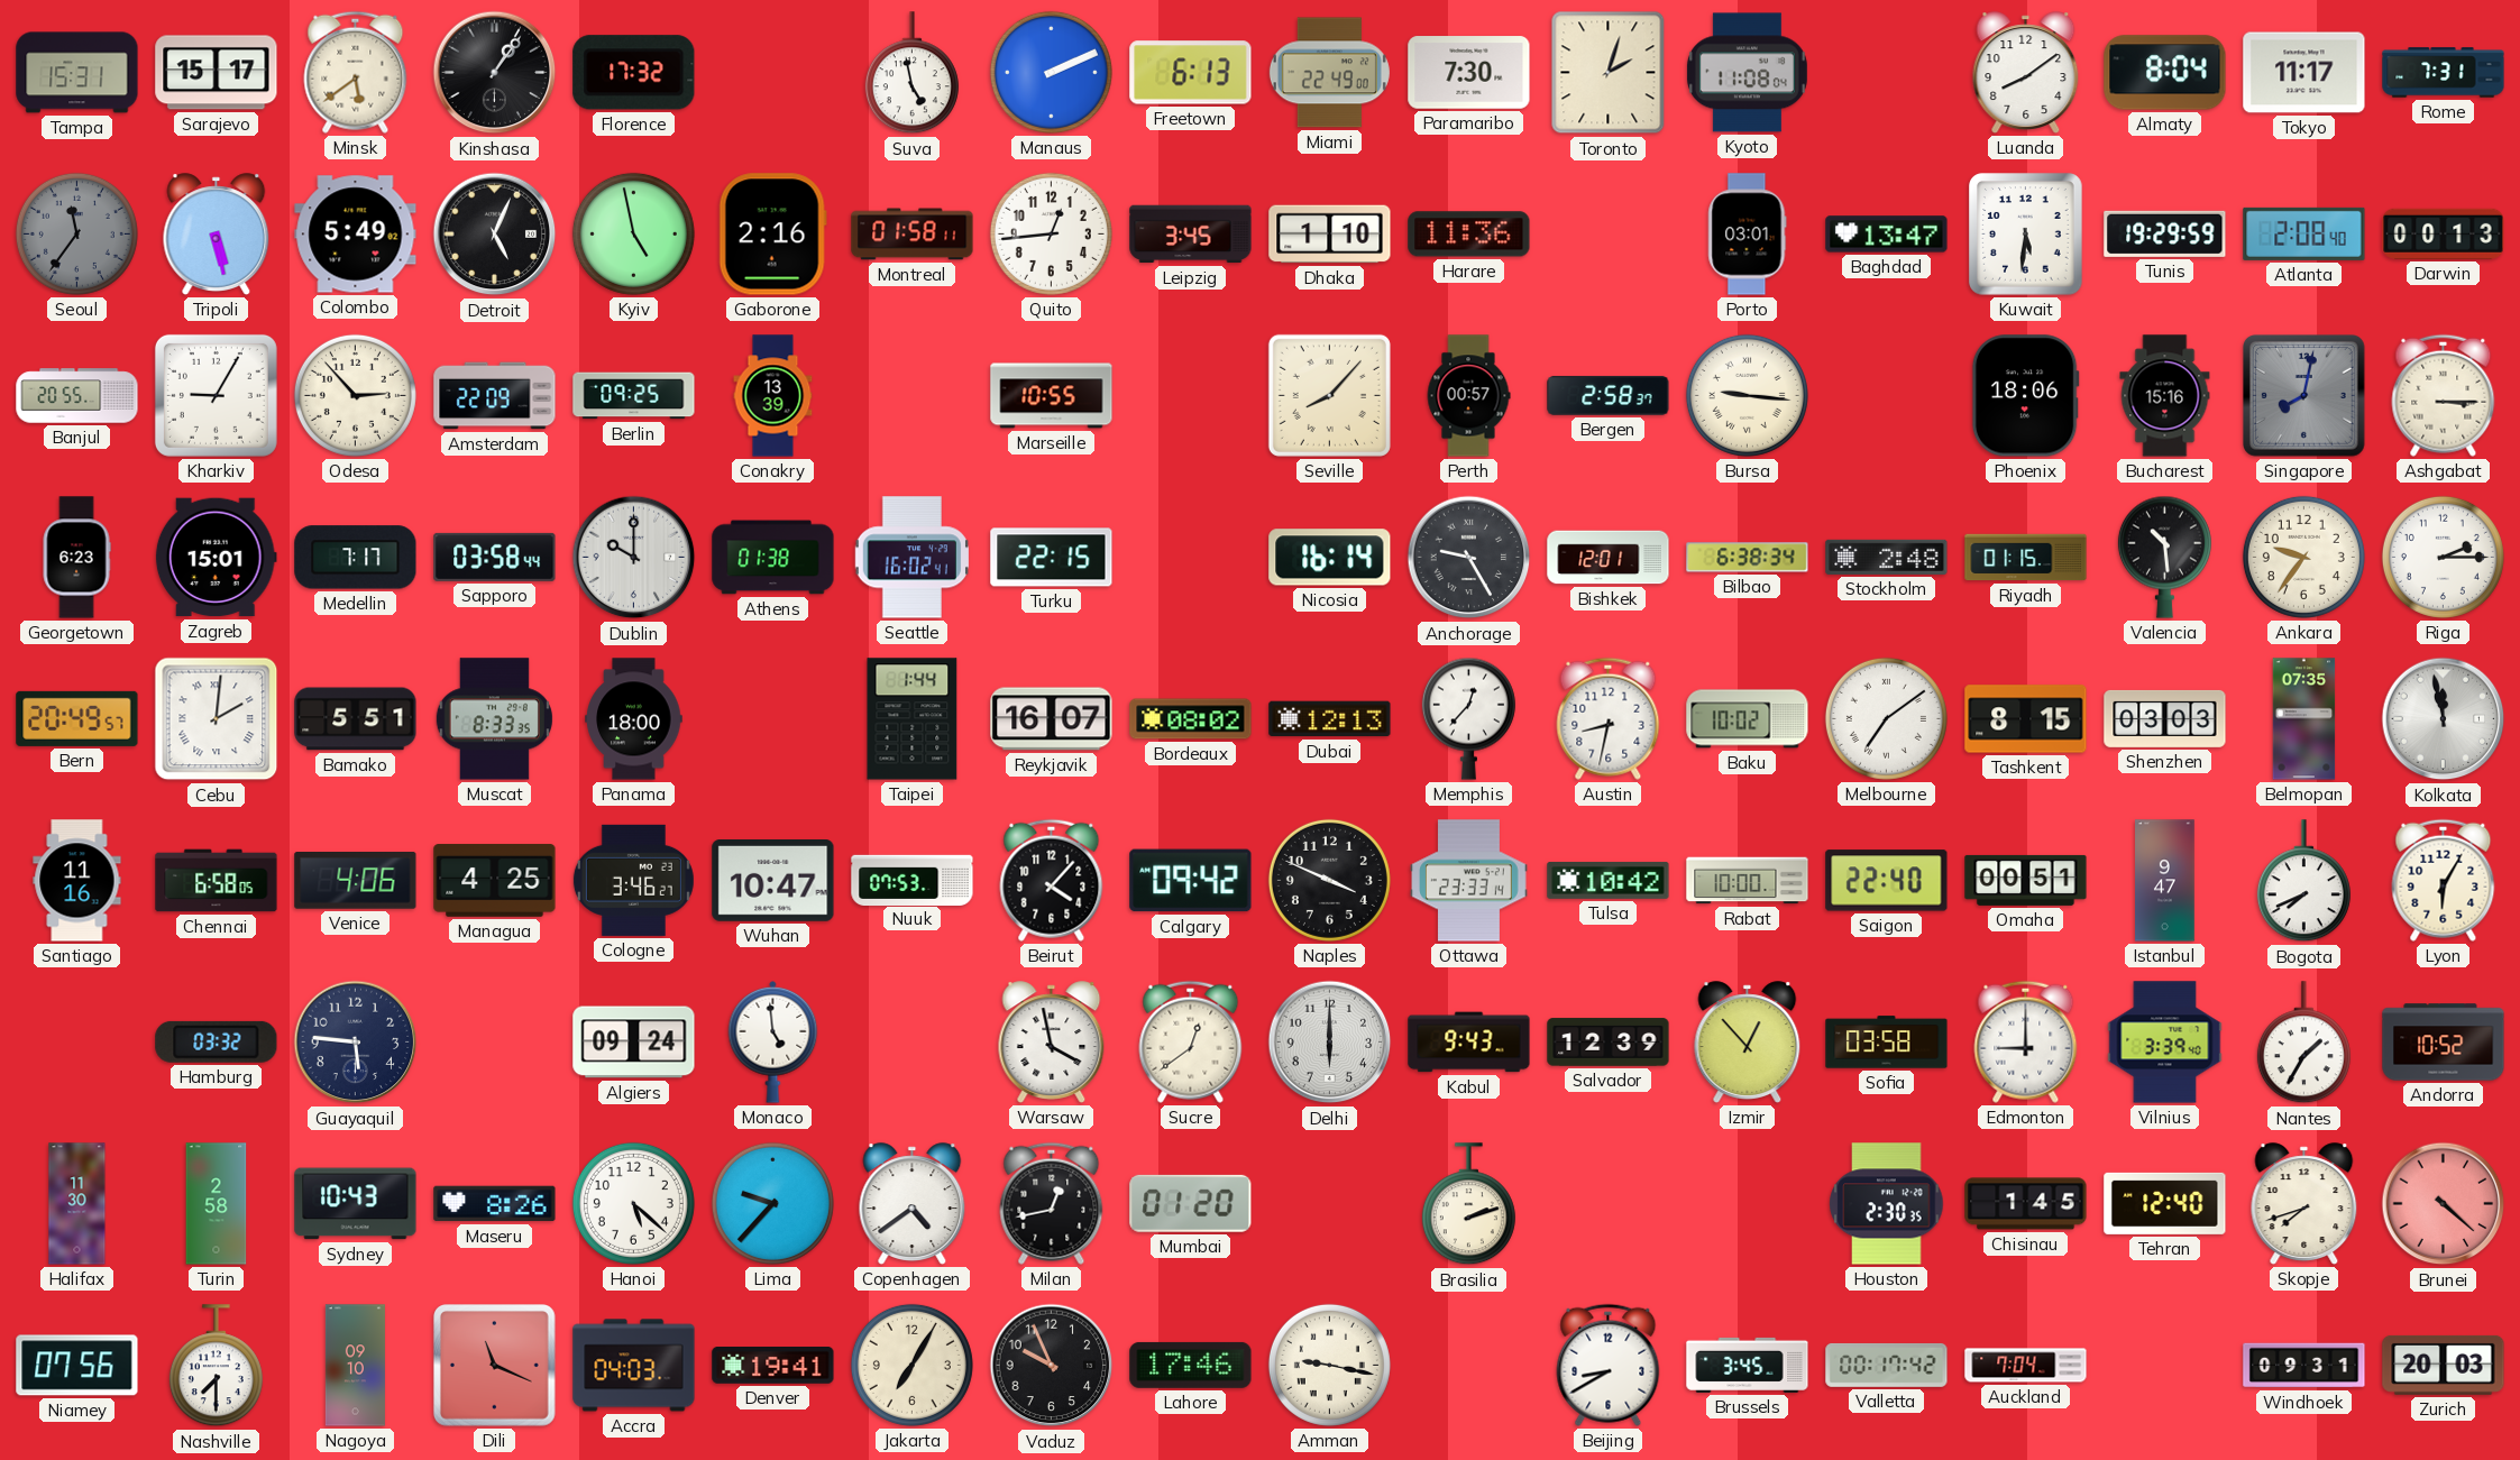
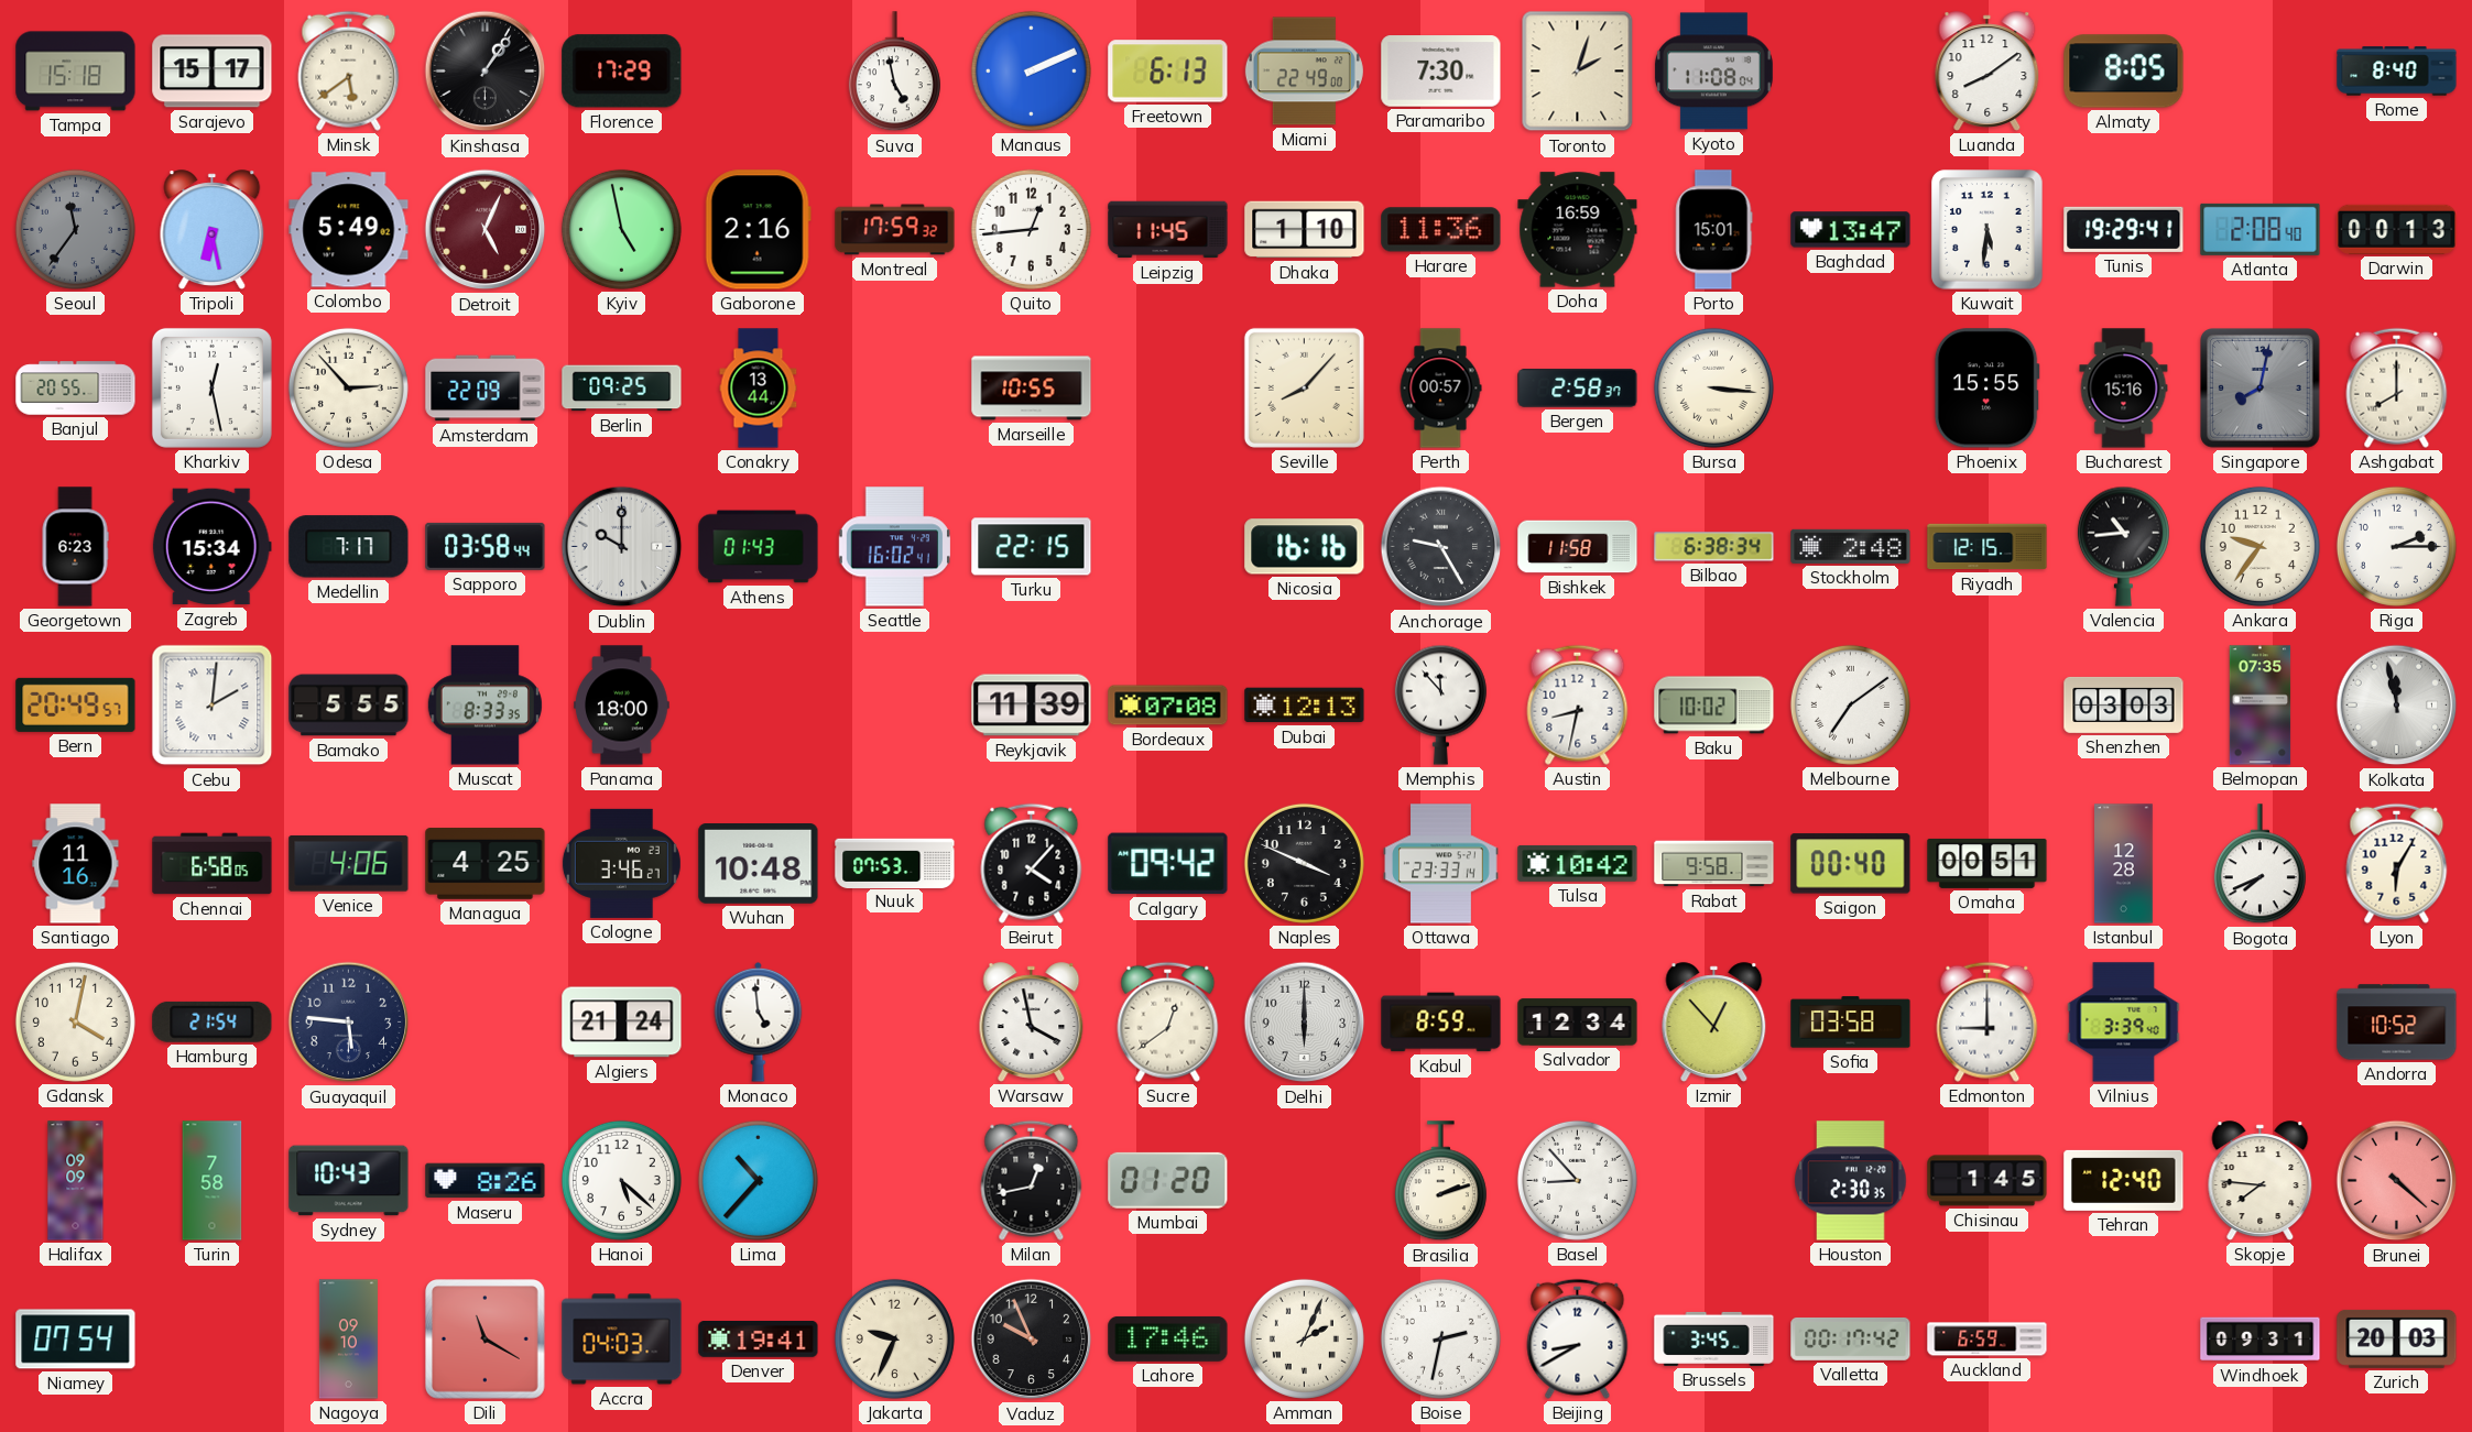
Tampa: 15:31 -> 15:18
Florence: 17:32 -> 17:29
Almaty: 8:04 -> 8:05
Tokyo: 11:17 -> none
Rome: 7:31 -> 8:40
Tripoli: 5:28 -> 6:28
Detroit dial: black -> burgundy
Montreal: 01:58 -> 17:59
Leipzig: 3:45 -> 11:45
Doha: none -> 16:59
Porto: 03:01 -> 15:01
Tunis: 19:29:59 -> 19:29:41
Kharkiv: 9:05 -> 12:28
Conakry: 13:39 -> 13:44
Bursa: 9:16 -> 3:16
Phoenix: 18:06 -> 15:55
Ashgabat: 3:15 -> 8:00
Zagreb: 15:01 -> 15:34
Athens: 01:38 -> 01:43
Nicosia: 16:14 -> 16:16
Bishkek: 12:01 -> 11:58
Riyadh: 01:15 -> 12:15
Valencia: 10:29 -> 10:44
Bamako: 5:51 -> 5:55
Taipei: 1:44 -> none
Reykjavik: 16:07 -> 11:39
Bordeaux: 08:02 -> 07:08
Memphis: 12:37 -> 11:53
Tashkent: 8:15 -> none
Wuhan: 10:47 -> 10:48
Rabat: 10:00 -> 9:58
Saigon: 22:40 -> 00:40
Istanbul: 9:47 -> 12:28
Gdansk: none -> 4:02
Hamburg: 03:32 -> 21:54
Algiers: 09:24 -> 21:24
Kabul: 9:43 -> 8:59
Salvador: 12:39 -> 12:34
Nantes: 1:35 -> none
Halifax: 11:30 -> 09:09
Turin: 2:58 -> 7:58
Lima: 9:37 -> 10:37
Copenhagen: 4:39 -> none
Basel: none -> 8:53
Skopje: 7:42 -> 7:46
Niamey: 07:56 -> 07:54
Nashville: 7:30 -> none
Dili: 11:19 -> 11:20
Jakarta: 7:05 -> 9:34
Amman: 9:17 -> 2:04
Boise: none -> 2:32
Auckland: 7:04 -> 6:59
